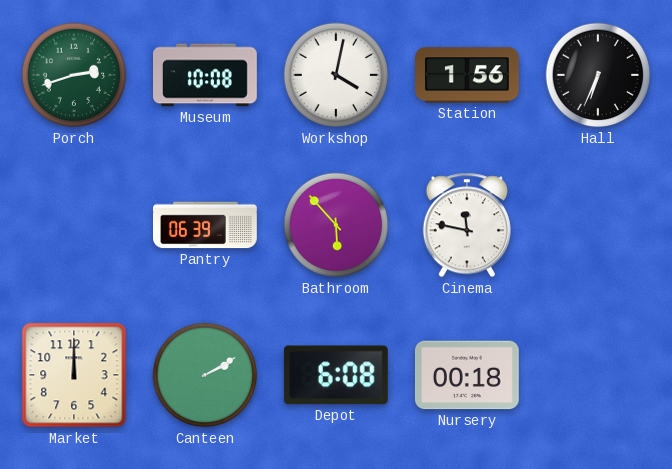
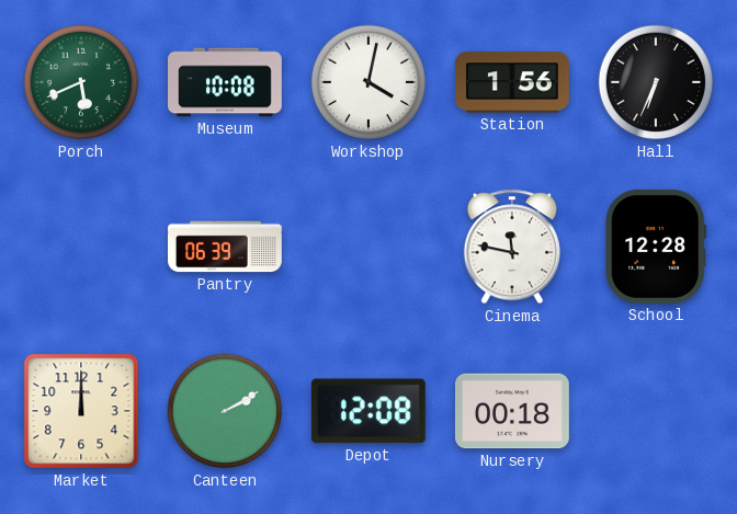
Porch: 2:42 -> 5:41
Bathroom: 5:53 -> none
School: none -> 12:28
Depot: 6:08 -> 12:08
